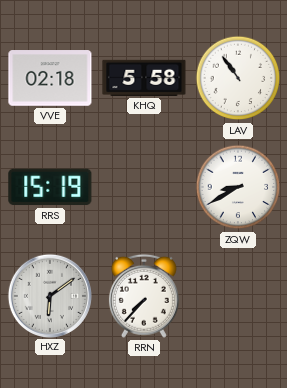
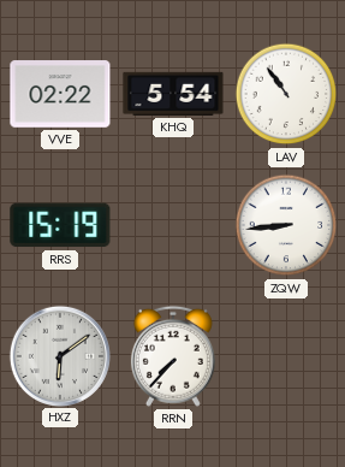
VVE: 02:18 -> 02:22
KHQ: 5:58 -> 5:54
ZQW: 8:40 -> 8:44
